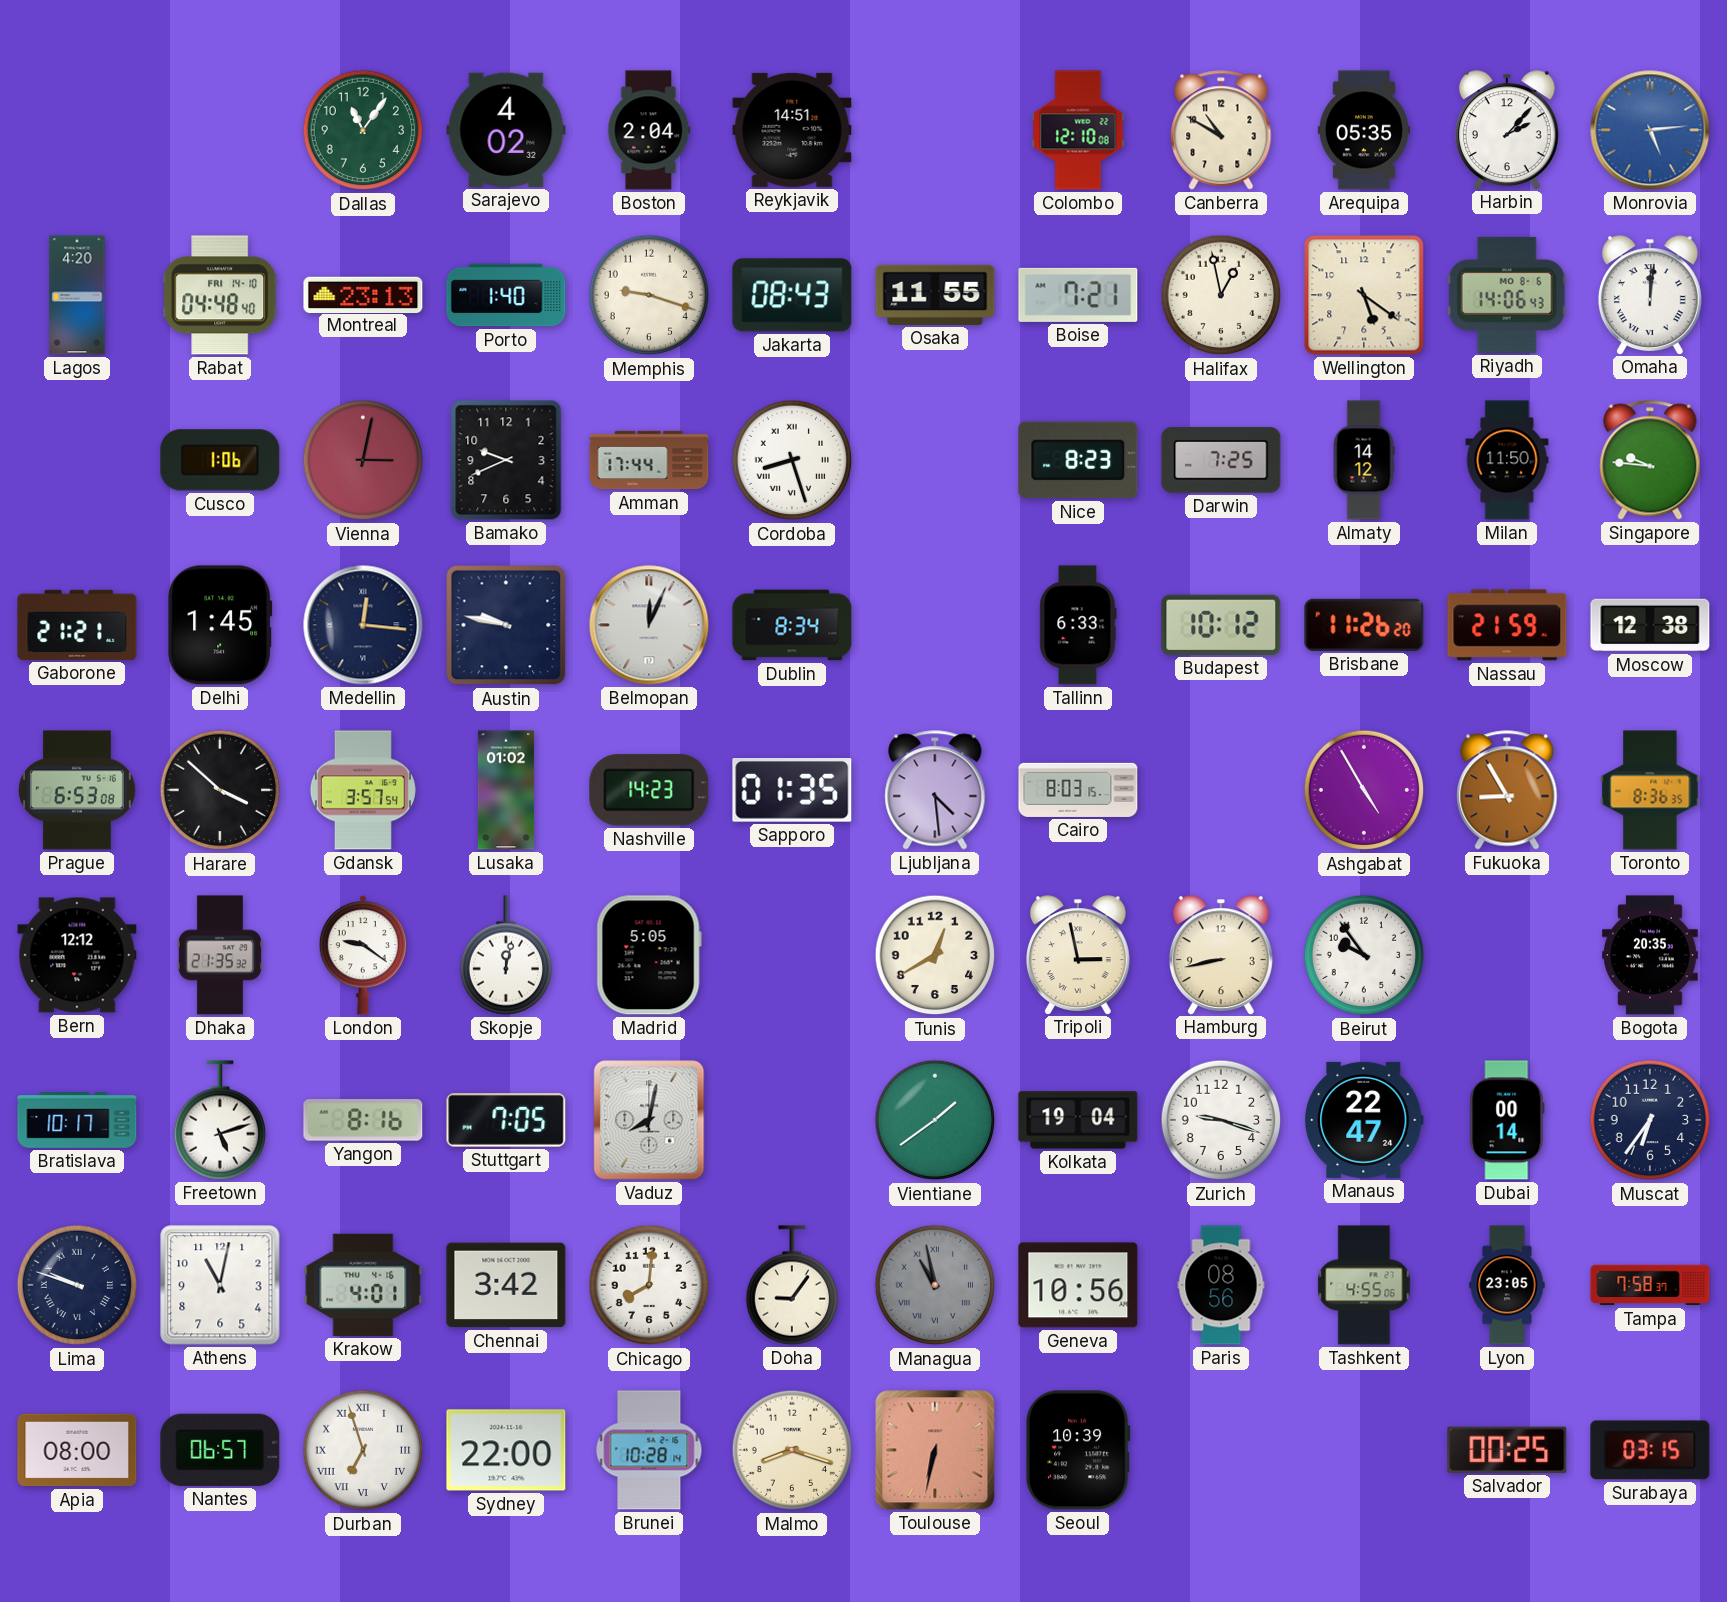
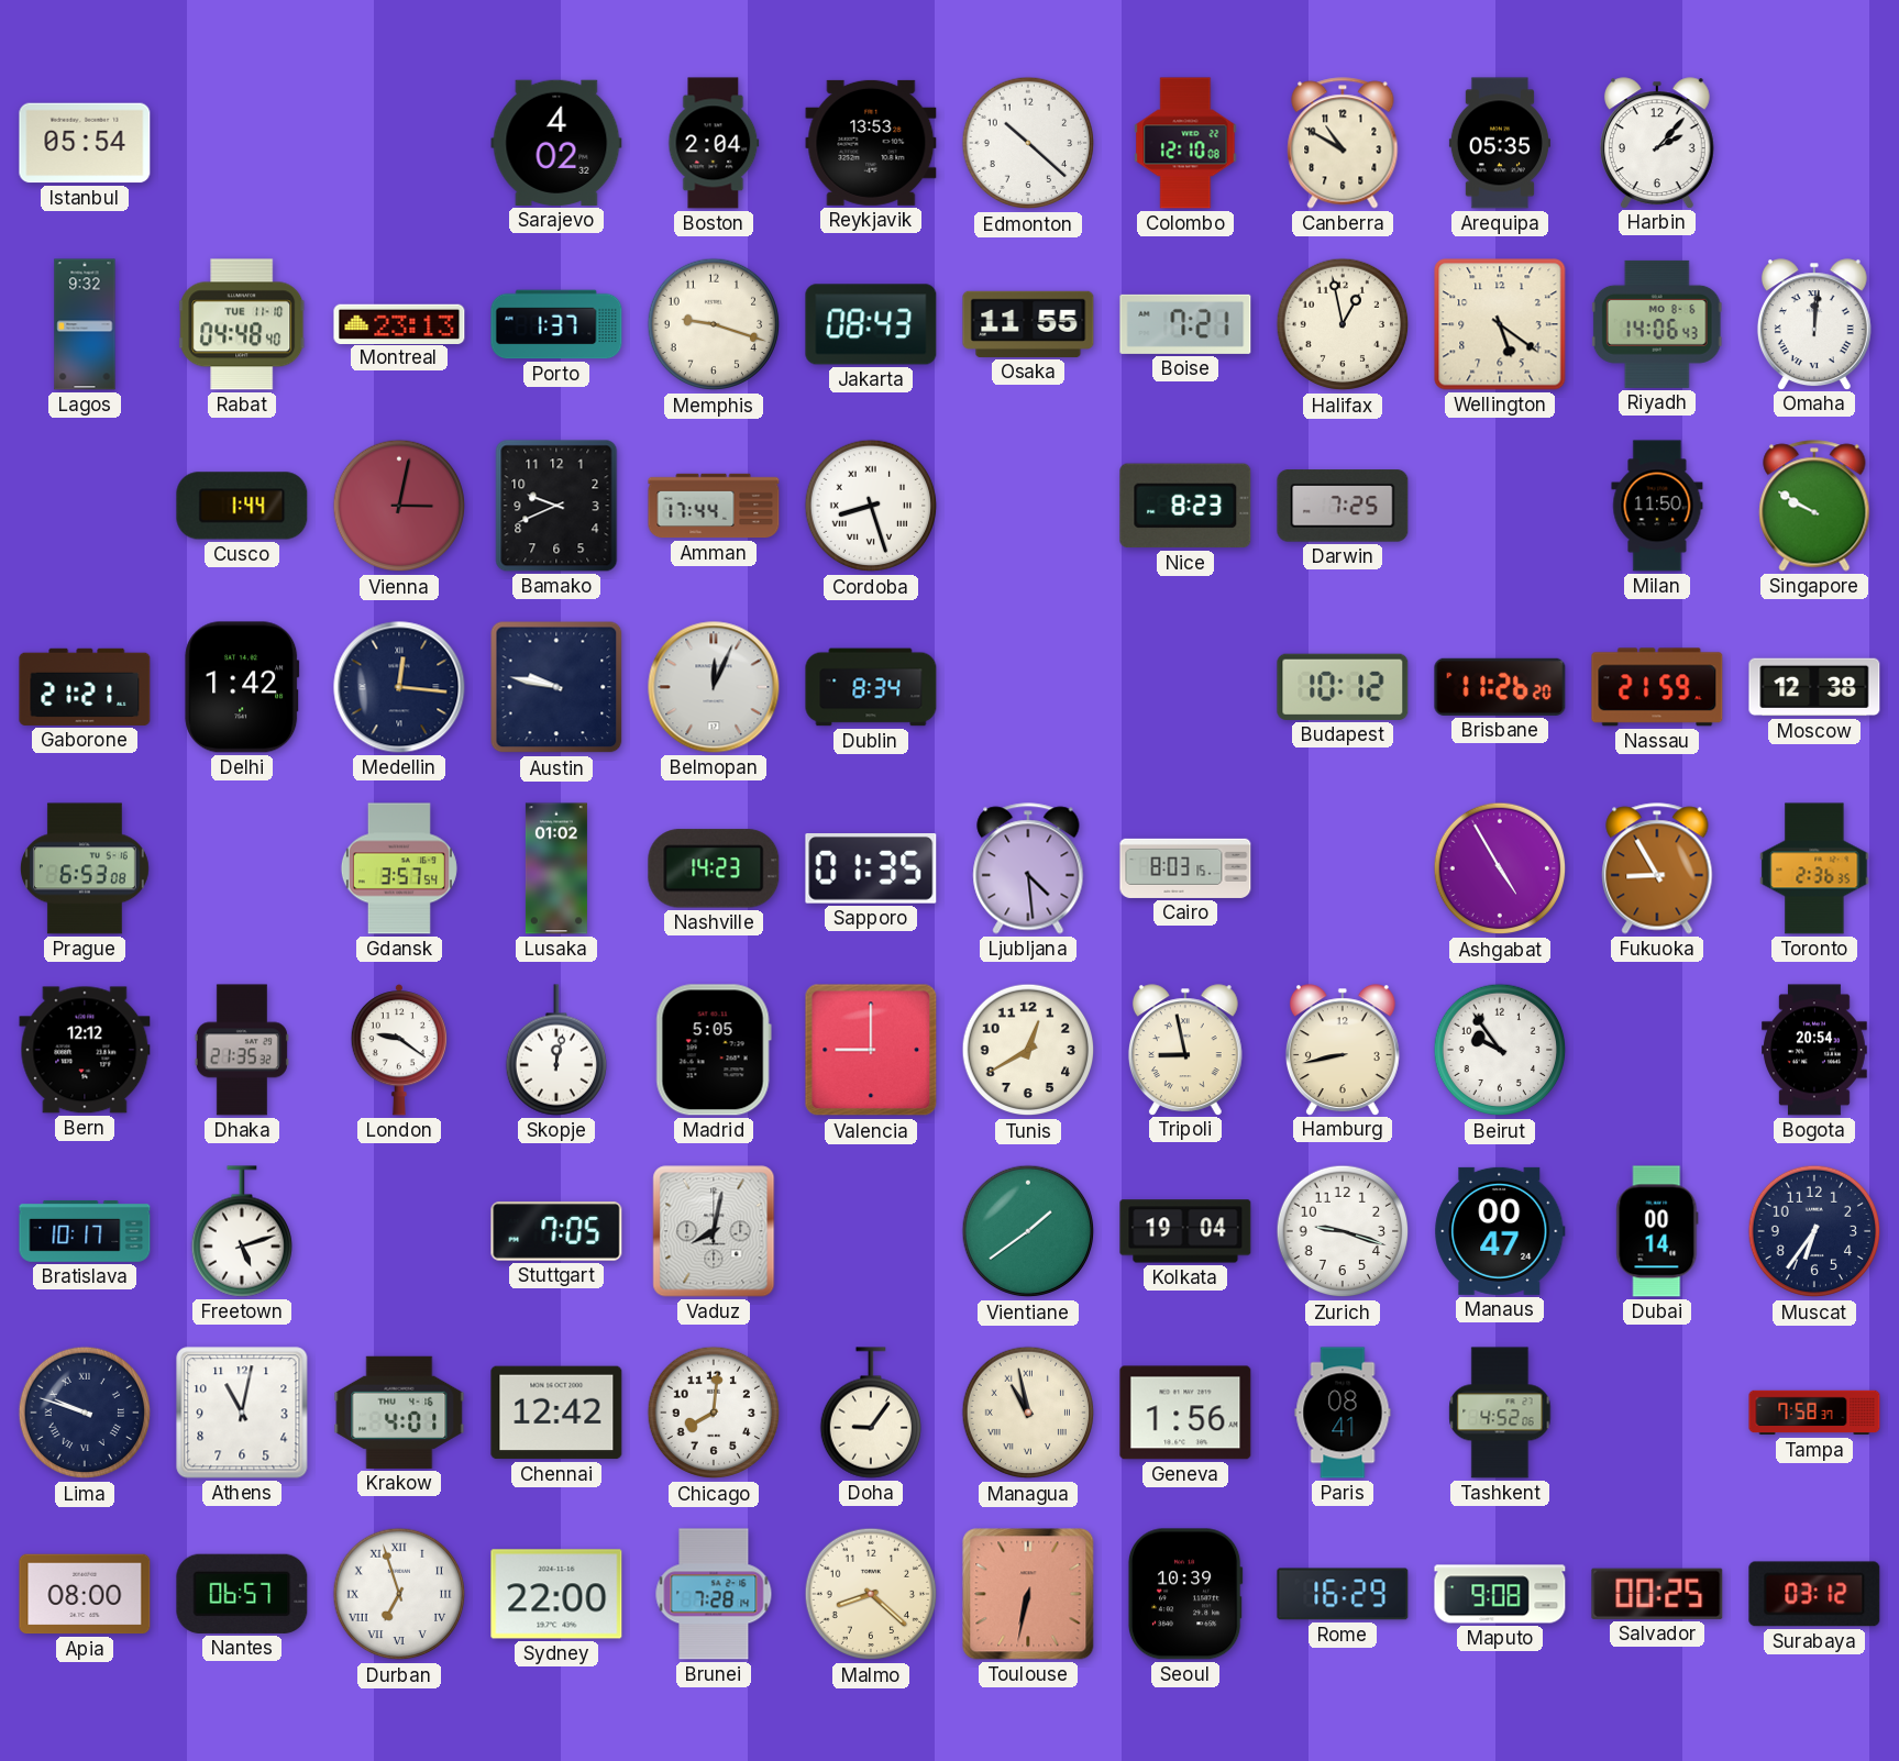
Istanbul: none -> 05:54
Dallas: 11:06 -> none
Reykjavik: 14:51 -> 13:53
Edmonton: none -> 10:22
Monrovia: 5:14 -> none
Lagos: 4:20 -> 9:32
Rabat date: FRI 14-10 -> TUE 11-10
Porto: 1:40 -> 1:37
Cusco: 1:06 -> 1:44
Almaty: 14:12 -> none
Singapore: 9:46 -> 9:50
Delhi: 1:45 -> 1:42
Tallinn: 6:33 -> none
Harare: 3:52 -> none
Toronto: 8:36 -> 2:36
Valencia: none -> 9:00
Tripoli: 2:58 -> 8:58
Bogota: 20:35 -> 20:54
Yangon: 8:16 -> none
Manaus: 22:47 -> 00:47
Chennai: 3:42 -> 12:42
Managua dial: grey -> cream
Geneva: 10:56 -> 1:56
Paris: 08:56 -> 08:41
Tashkent: 4:55 -> 4:52
Lyon: 23:05 -> none
Brunei: 10:28 -> 7:28
Malmo: 8:18 -> 8:22
Rome: none -> 16:29
Maputo: none -> 9:08
Surabaya: 03:15 -> 03:12
